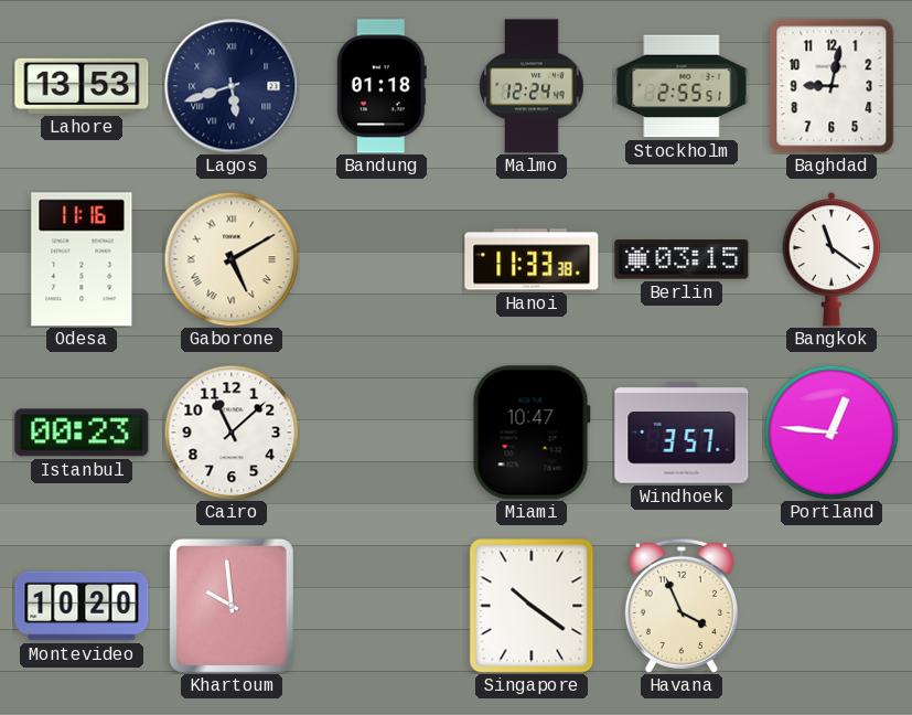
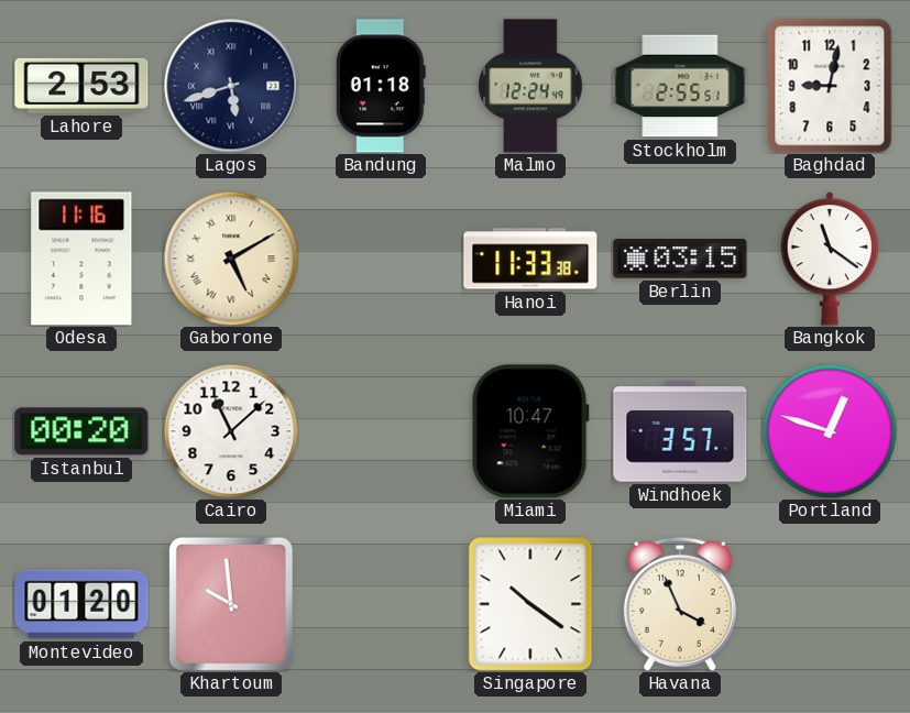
Lahore: 13:53 -> 2:53
Istanbul: 00:23 -> 00:20
Portland: 12:46 -> 12:48
Montevideo: 10:20 -> 01:20
